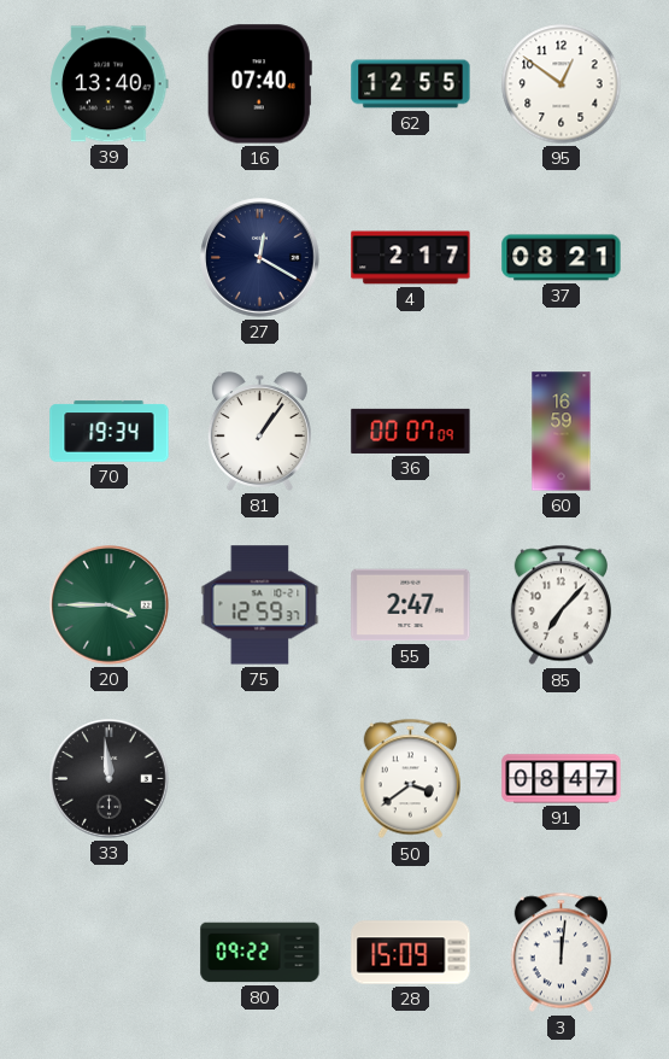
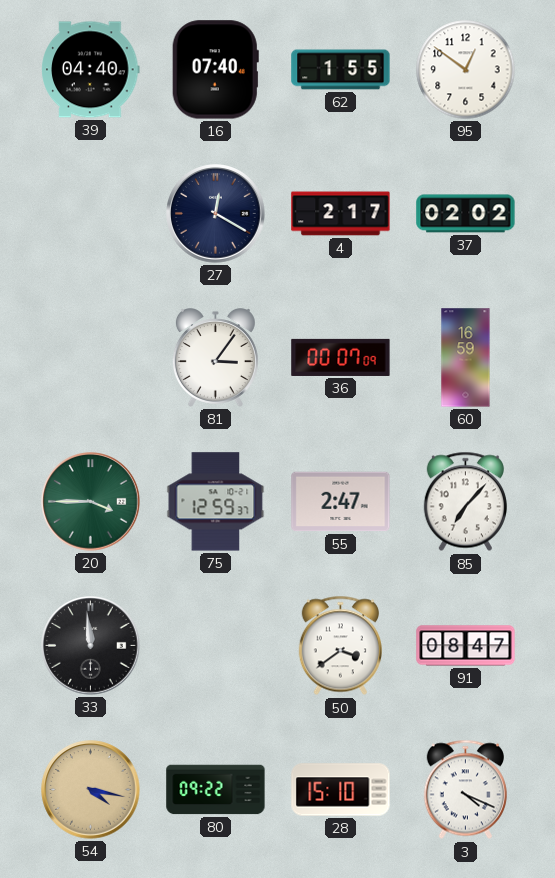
39: 13:40 -> 04:40
62: 12:55 -> 1:55
37: 08:21 -> 02:02
70: 19:34 -> none
81: 1:06 -> 3:06
54: none -> 4:17
28: 15:09 -> 15:10
3: 12:01 -> 4:19
